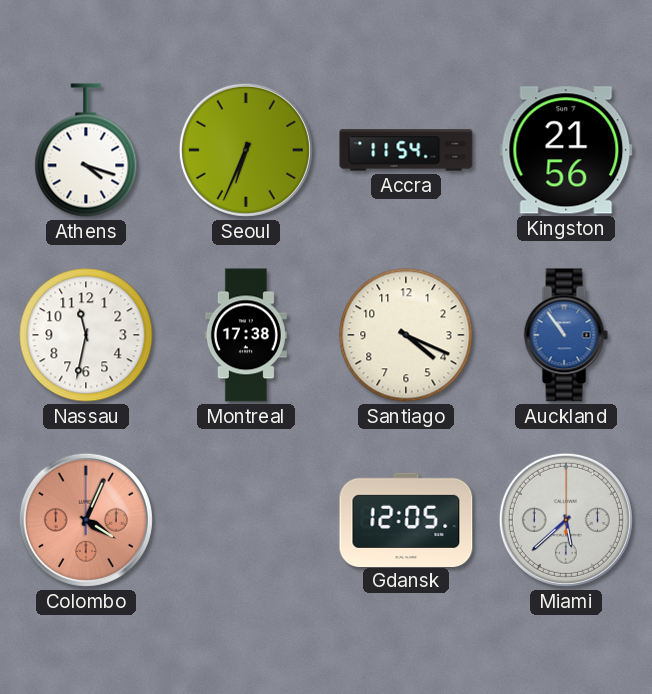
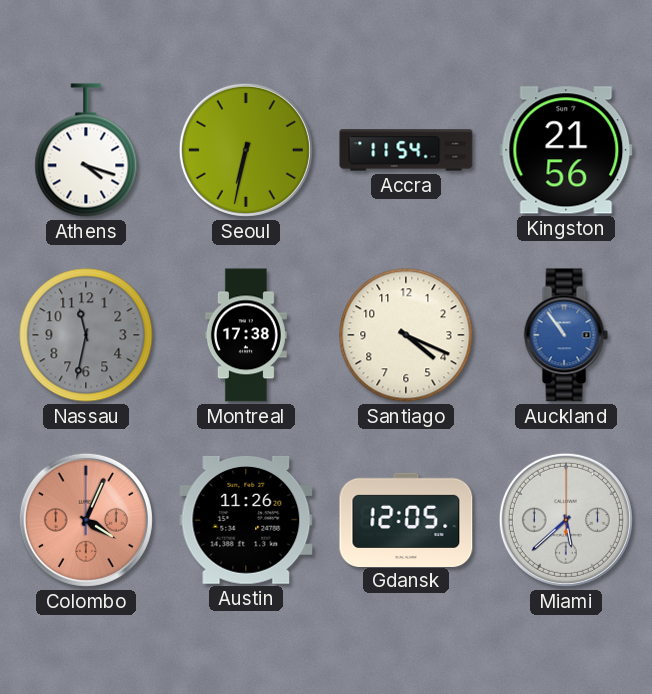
Seoul: 6:34 -> 6:32
Nassau dial: white -> grey
Austin: none -> 11:26
